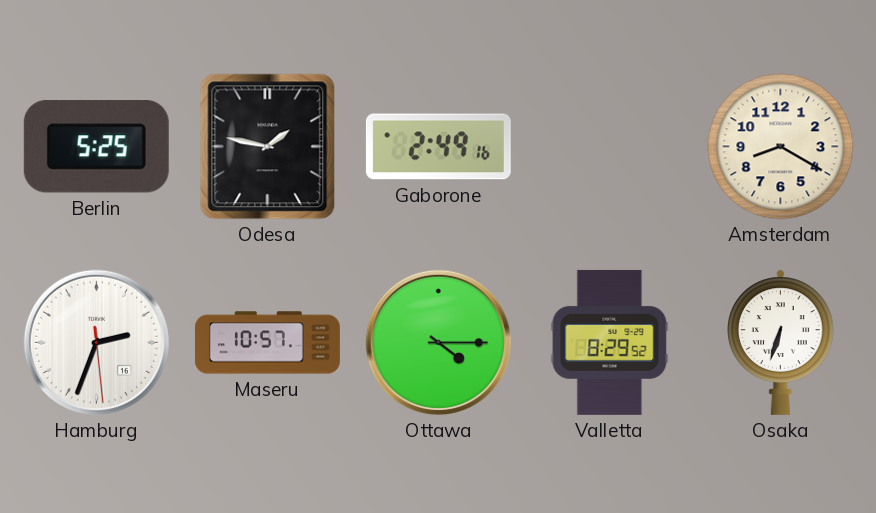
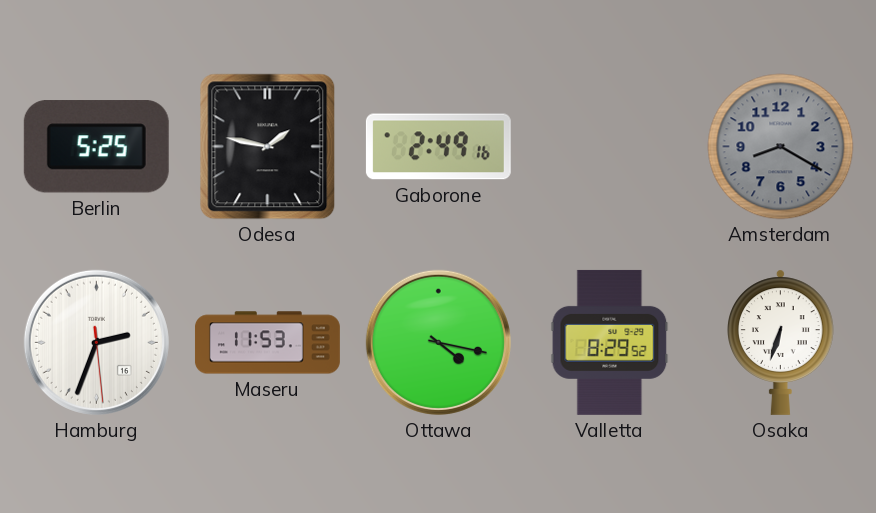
Amsterdam dial: cream -> grey
Maseru: 10:57 -> 11:53
Ottawa: 4:15 -> 4:17
